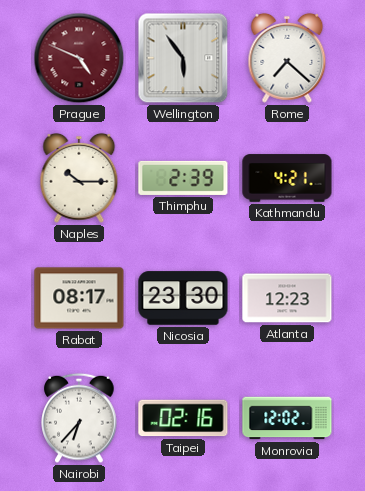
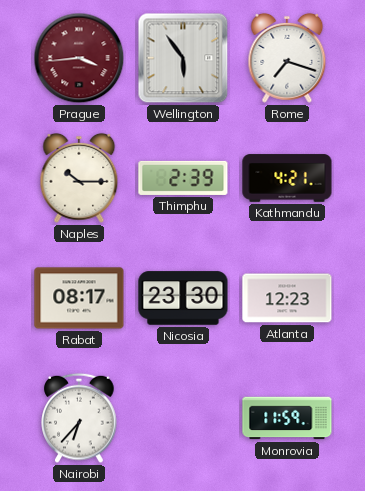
Prague: 4:49 -> 3:44
Rome: 7:22 -> 7:18
Taipei: 02:16 -> none
Monrovia: 12:02 -> 11:59
